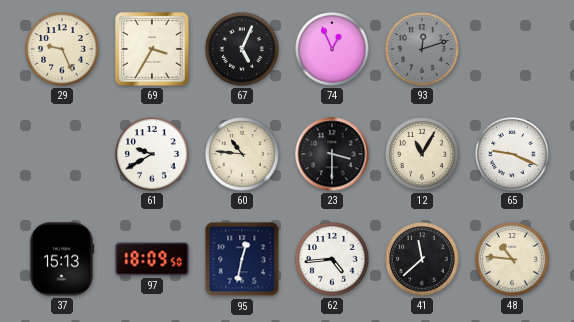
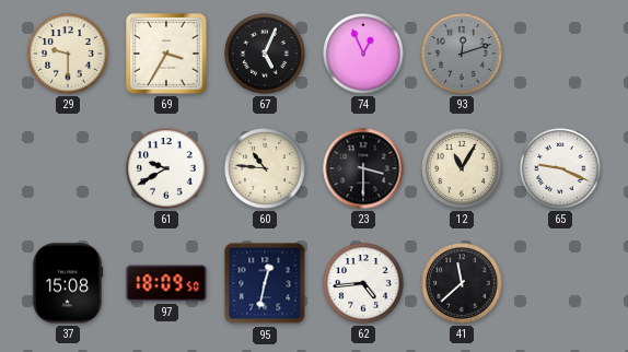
29: 9:26 -> 9:30
37: 15:13 -> 15:08
48: 10:46 -> none
